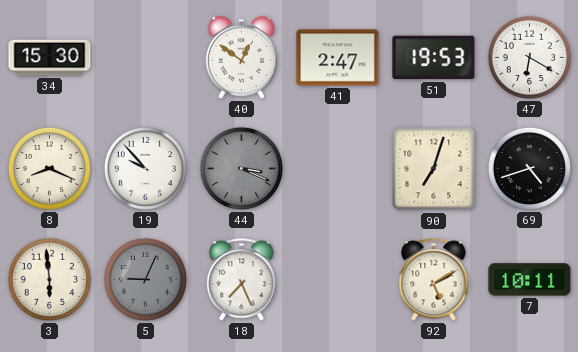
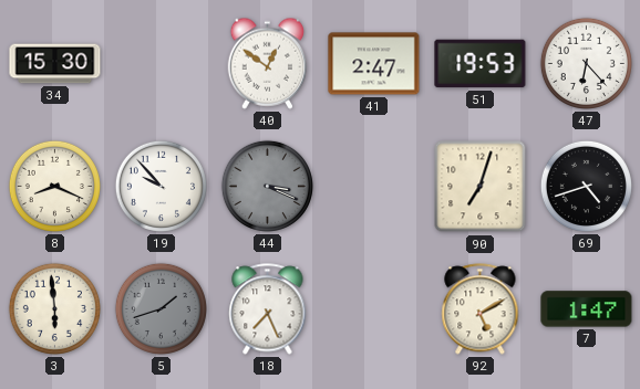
47: 6:20 -> 6:23
5: 9:04 -> 1:42
7: 10:11 -> 1:47
